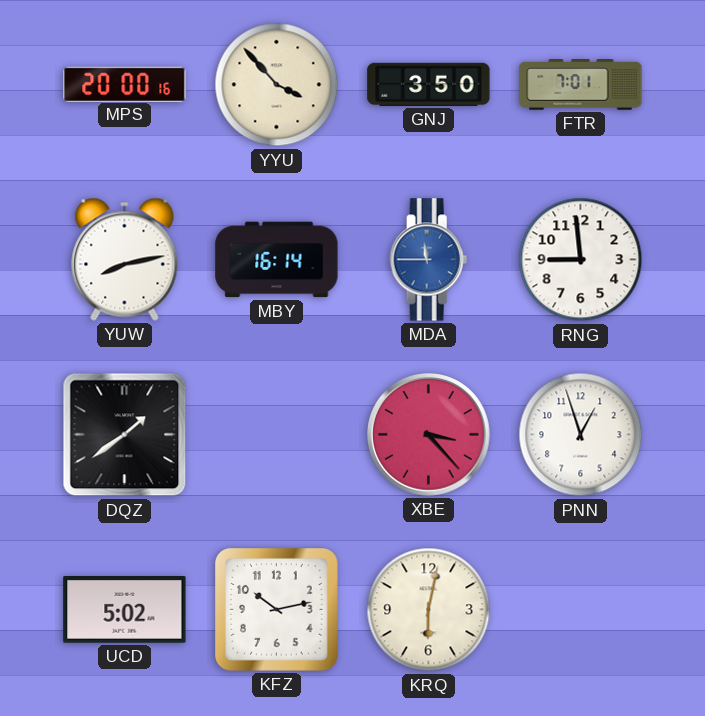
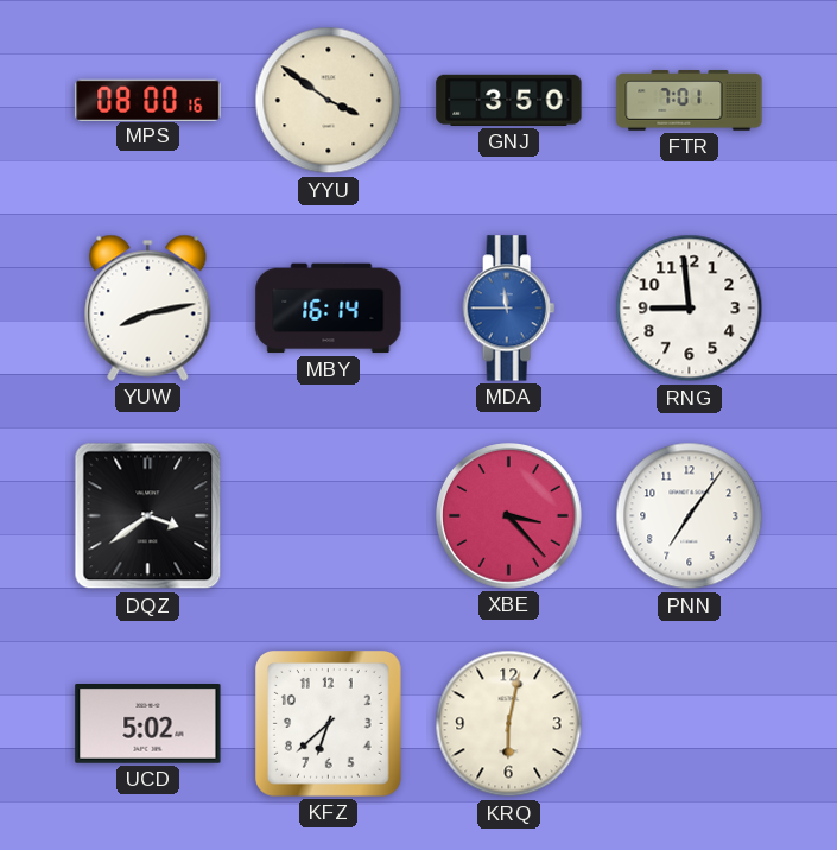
MPS: 20:00 -> 08:00
YYU: 3:53 -> 3:51
DQZ: 1:39 -> 3:39
PNN: 12:57 -> 7:06
KFZ: 10:13 -> 6:38
